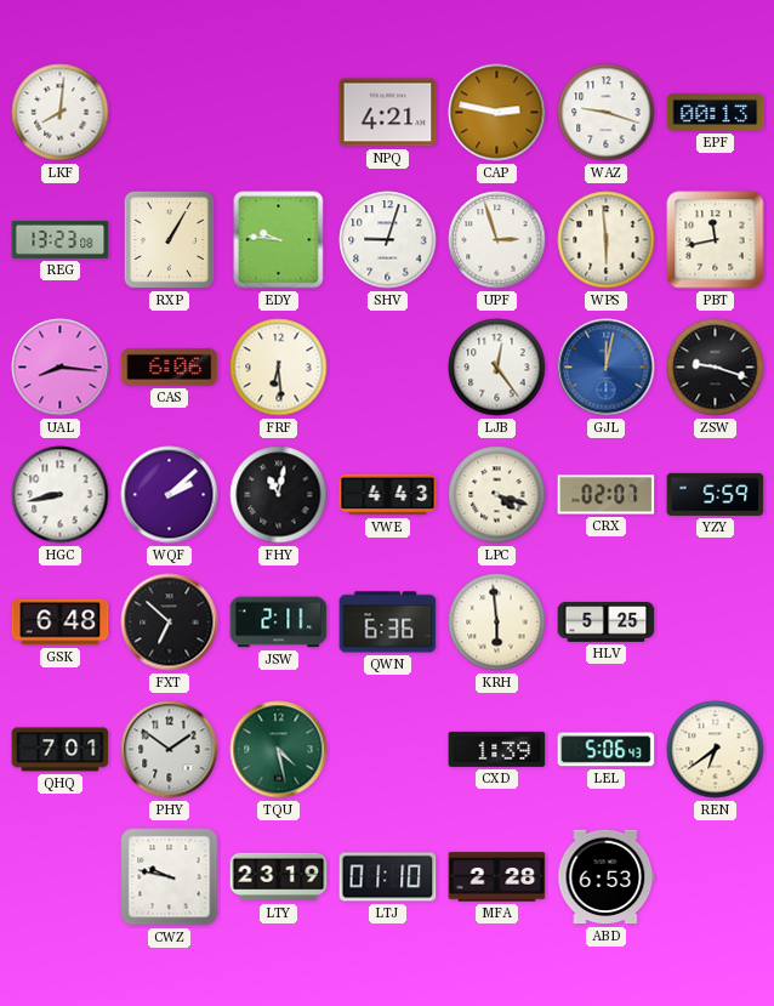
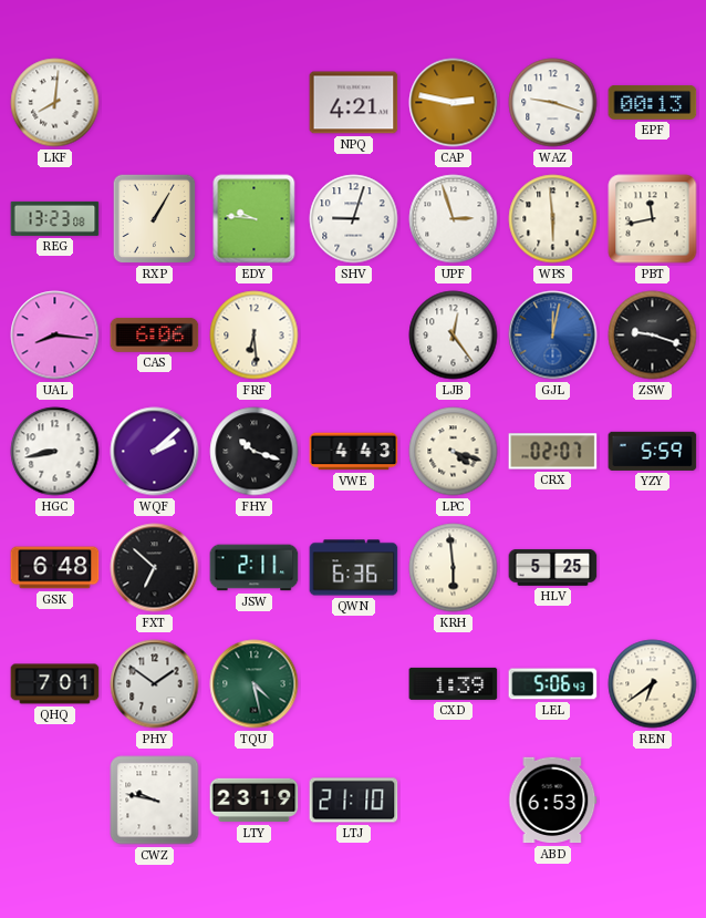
FHY: 11:02 -> 10:18
LTJ: 01:10 -> 21:10
MFA: 2:28 -> none
